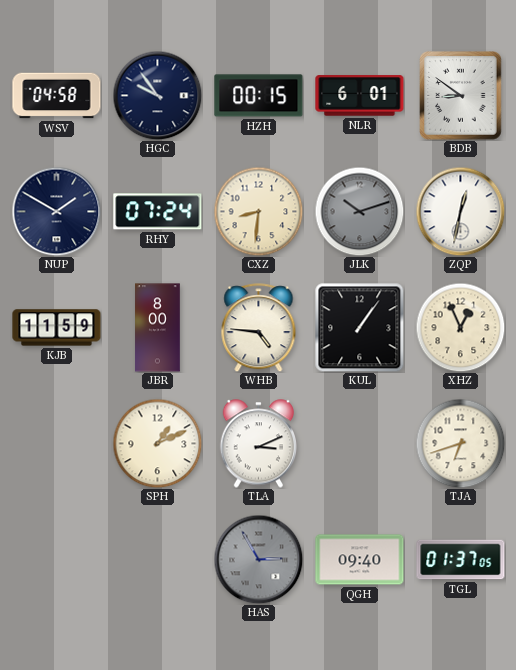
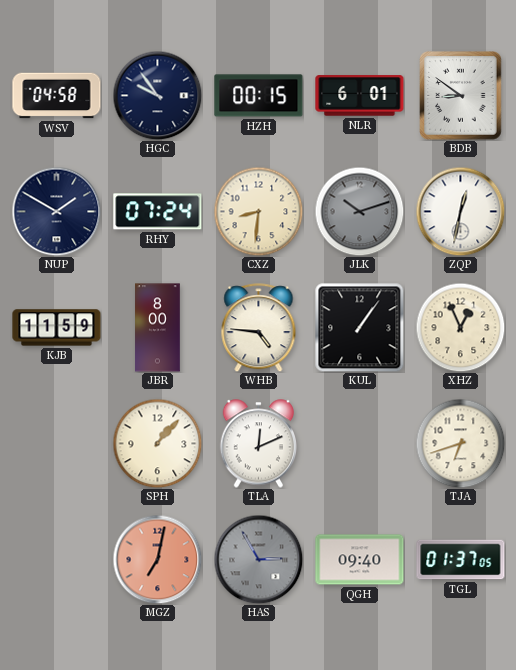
SPH: 1:11 -> 1:07
TLA: 3:11 -> 12:11
MGZ: none -> 7:02
